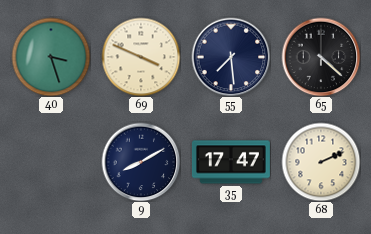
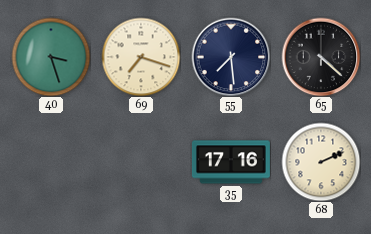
69: 3:49 -> 7:18
9: 8:10 -> none
35: 17:47 -> 17:16
